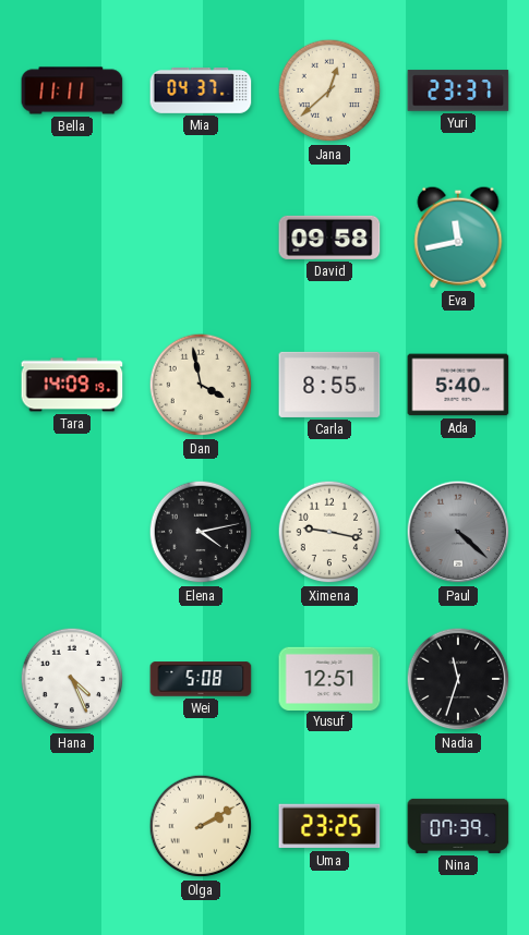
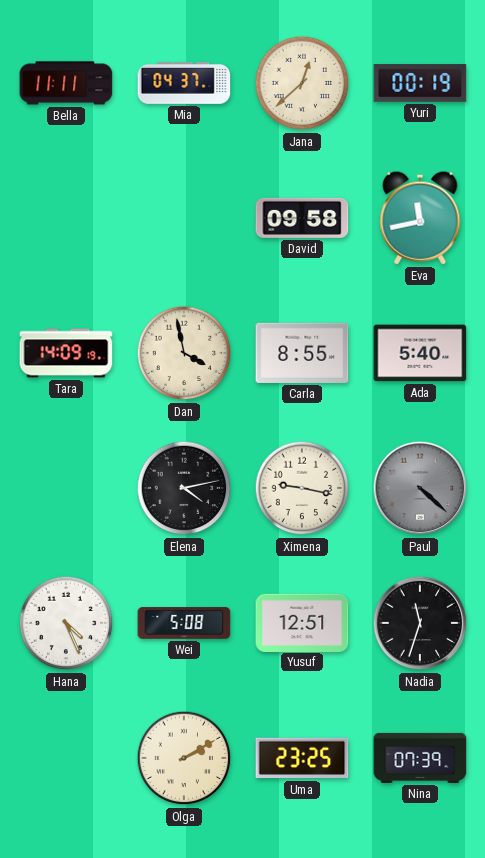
Yuri: 23:37 -> 00:19
